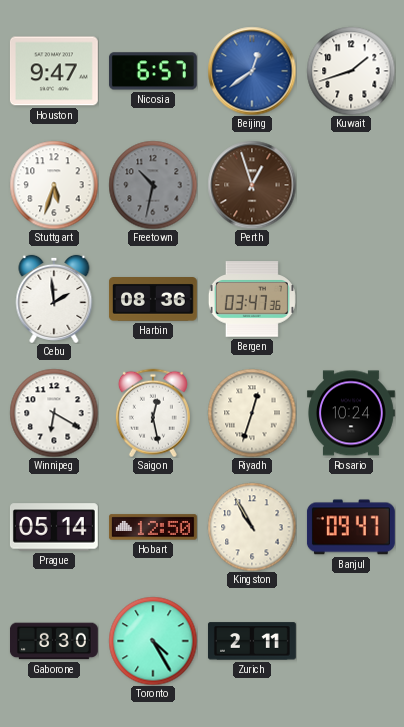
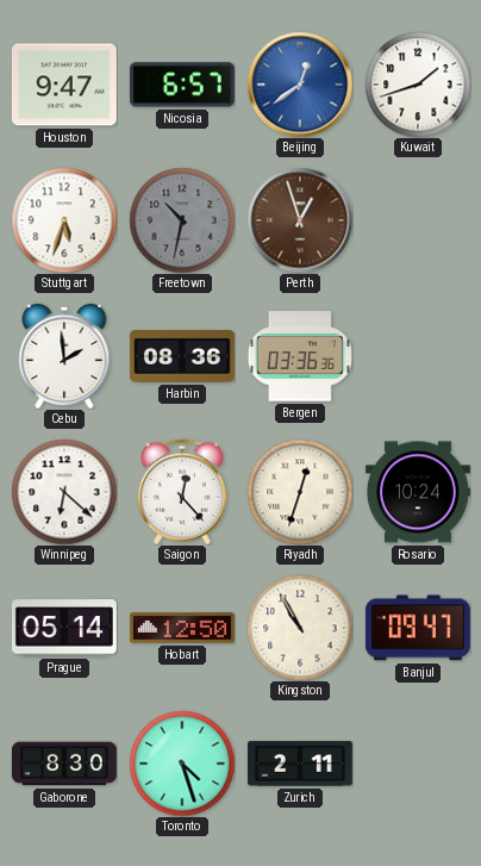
Bergen: 03:47 -> 03:36
Winnipeg: 6:20 -> 6:22
Saigon: 12:28 -> 12:23
Toronto: 4:25 -> 4:27
